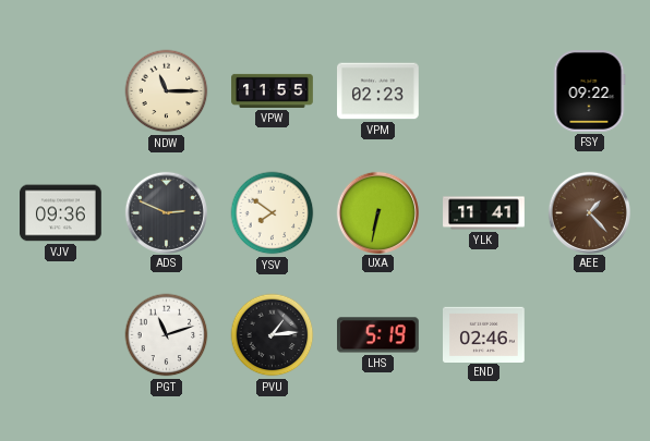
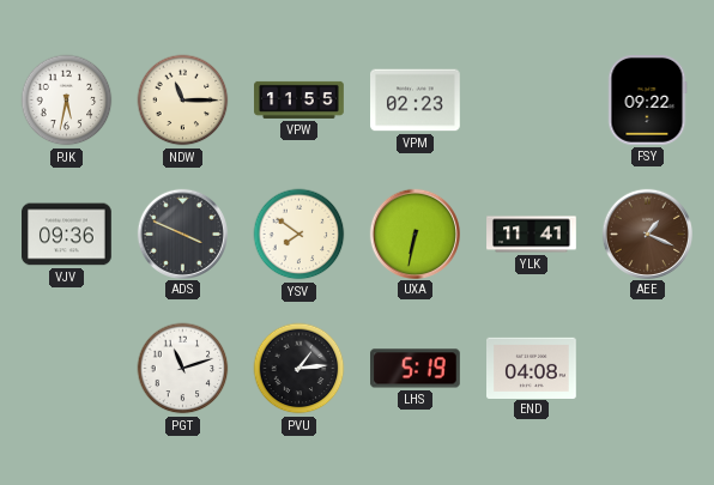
PJK: none -> 5:32
ADS: 2:49 -> 3:49
AEE: 1:23 -> 1:19
END: 02:46 -> 04:08
